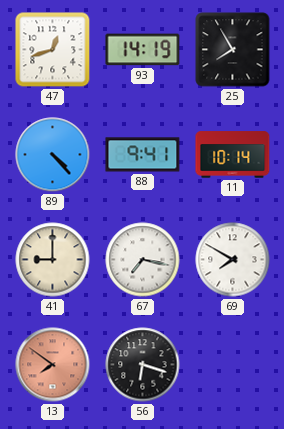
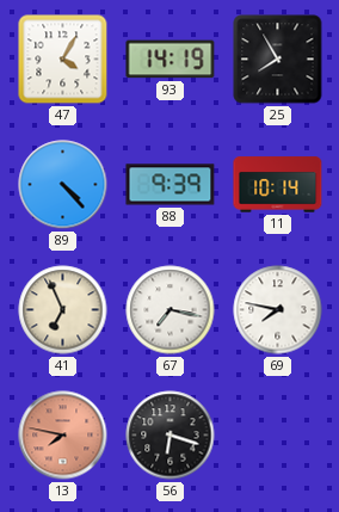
47: 12:42 -> 4:05
88: 9:41 -> 9:39
41: 9:00 -> 6:56
69: 7:50 -> 7:47
13: 7:51 -> 7:47
